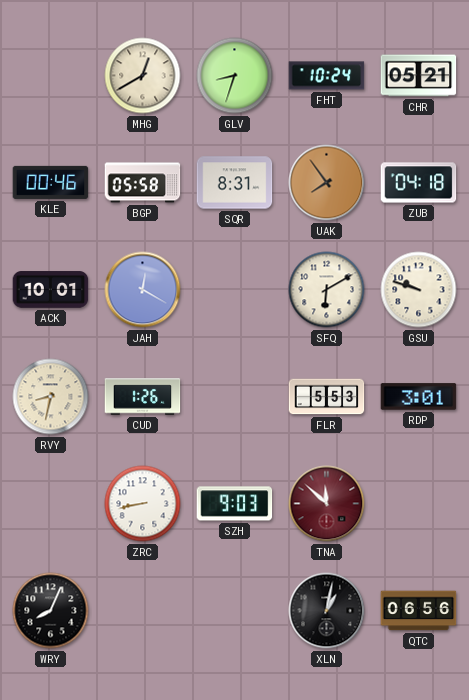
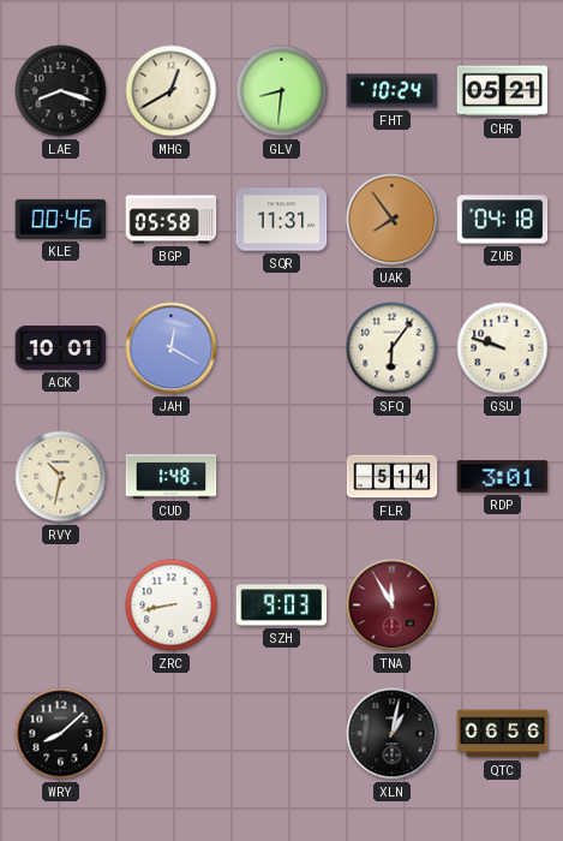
LAE: none -> 8:18
GLV: 8:33 -> 8:31
SQR: 8:31 -> 11:31
SFQ: 6:10 -> 6:06
RVY: 8:32 -> 10:32
CUD: 1:26 -> 1:48
FLR: 5:53 -> 5:14
TNA: 11:52 -> 11:55
WRY: 8:04 -> 8:08
